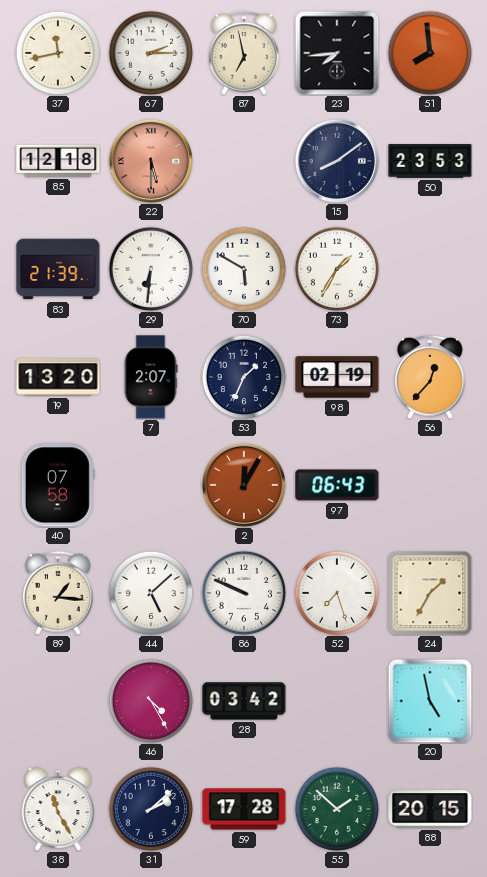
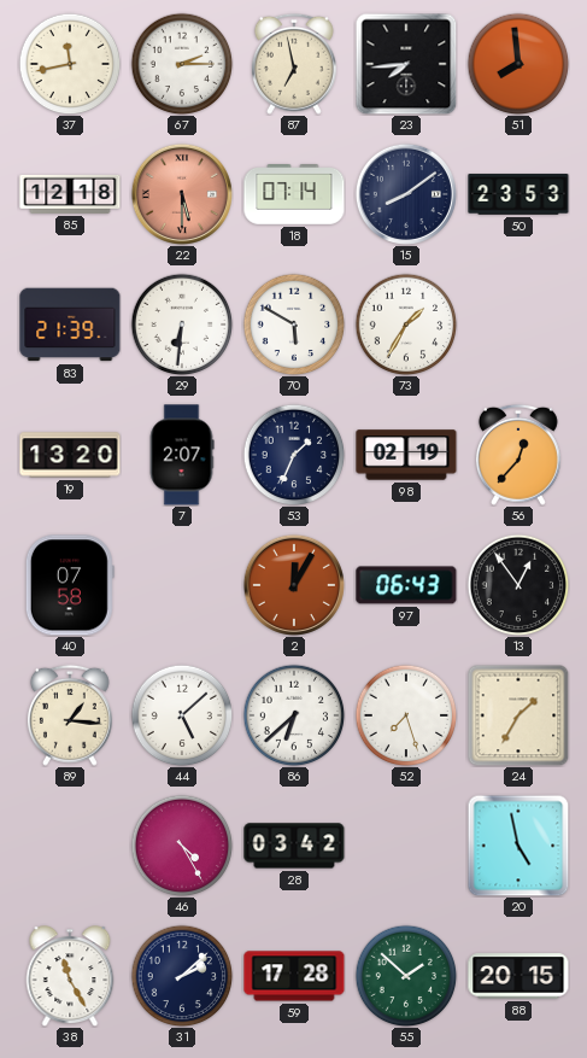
18: none -> 07:14
13: none -> 12:54
86: 9:49 -> 6:38
